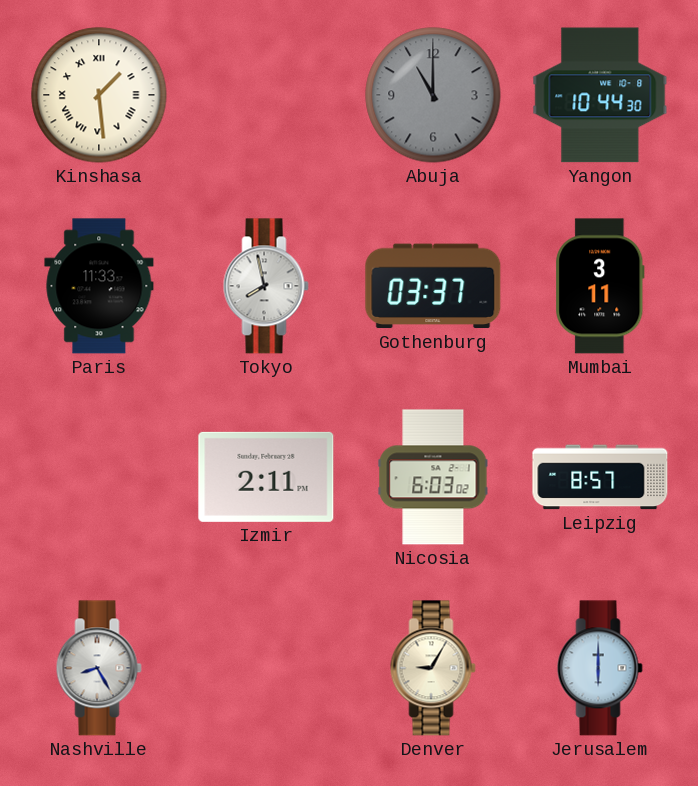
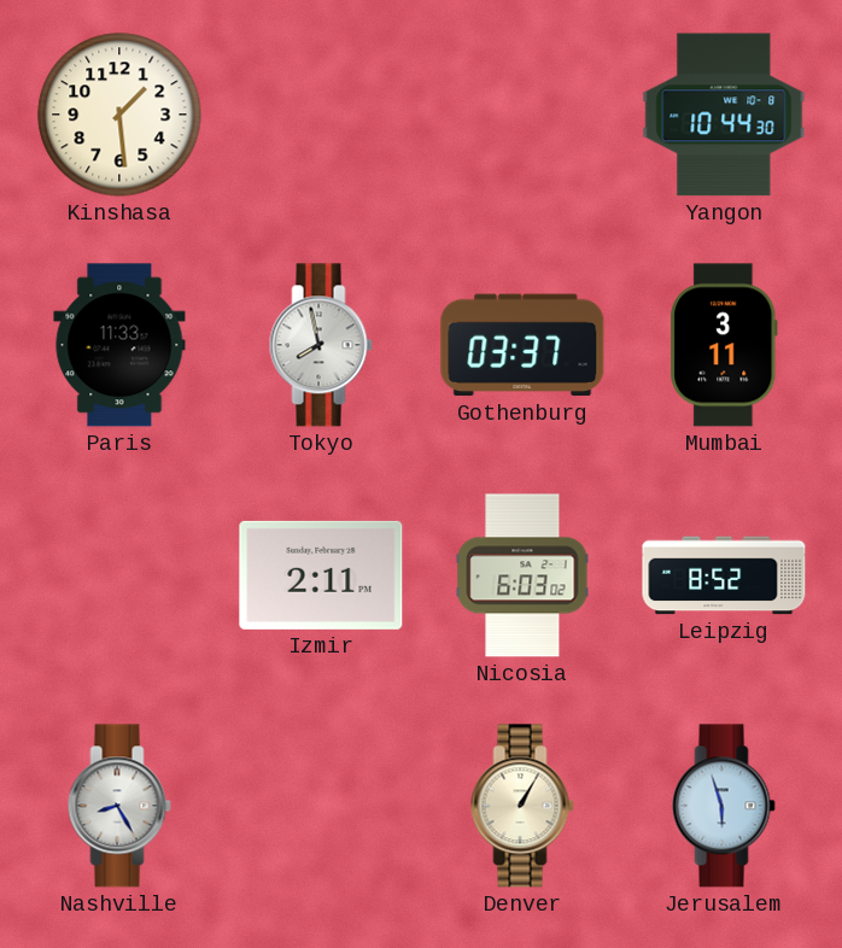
Kinshasa numerals: Roman -> Arabic
Abuja: 11:00 -> none
Leipzig: 8:57 -> 8:52
Denver: 9:05 -> 1:05
Jerusalem: 6:00 -> 5:57
